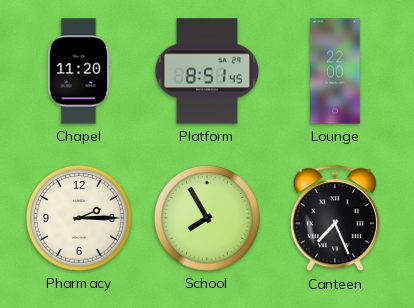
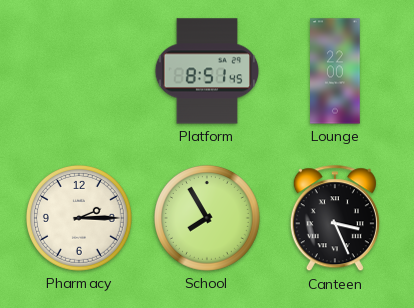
Chapel: 11:20 -> none
Canteen: 7:26 -> 3:26
